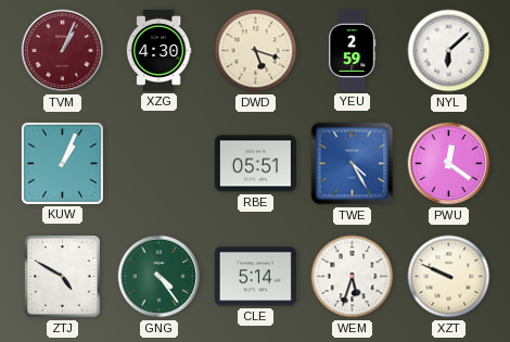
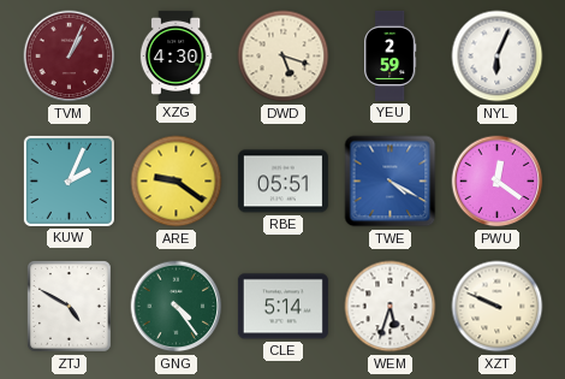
NYL: 6:08 -> 6:04
KUW: 1:04 -> 2:04
ARE: none -> 9:21
TWE: 4:25 -> 4:20
